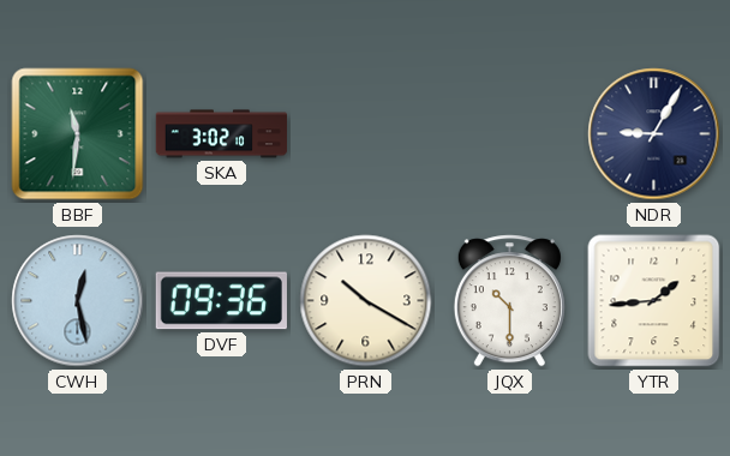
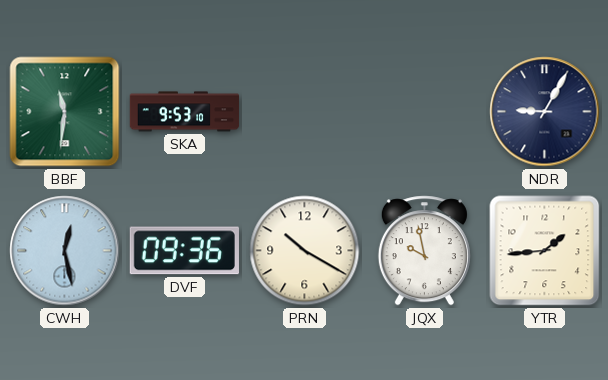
SKA: 3:02 -> 9:53
JQX: 10:30 -> 9:58
